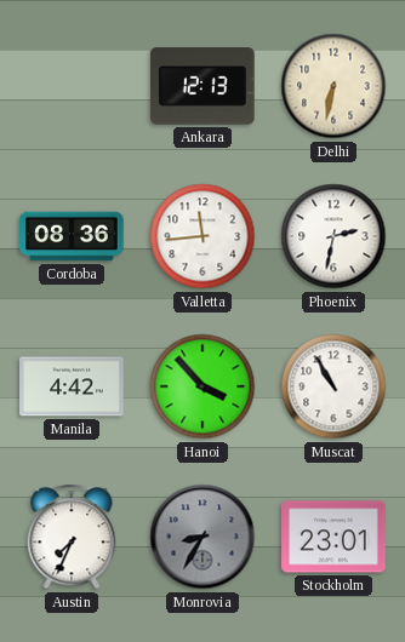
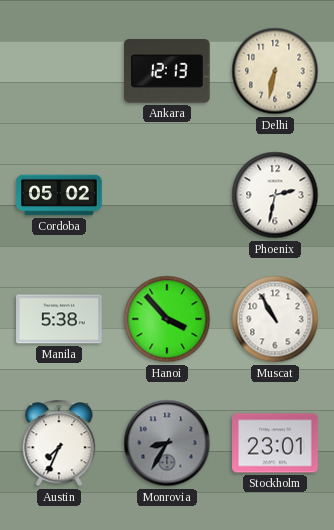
Cordoba: 08:36 -> 05:02
Valletta: 11:44 -> none
Manila: 4:42 -> 5:38
